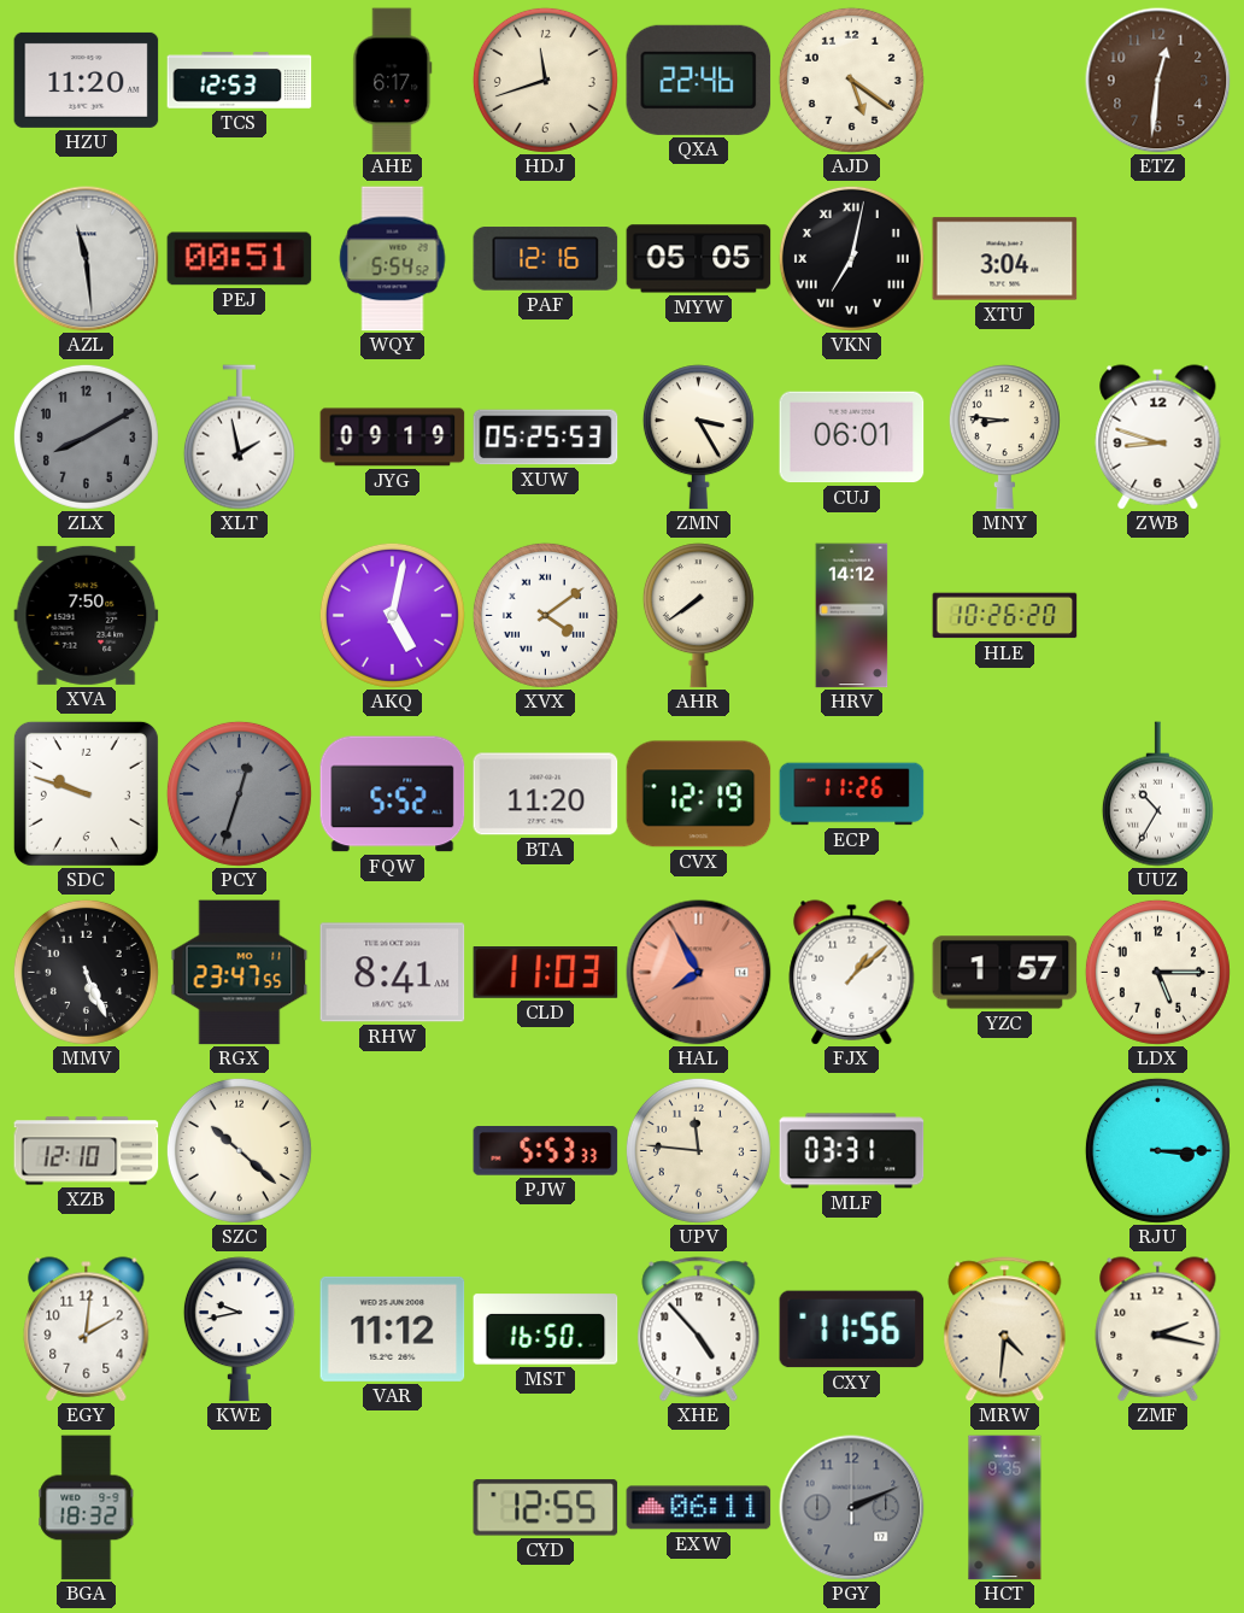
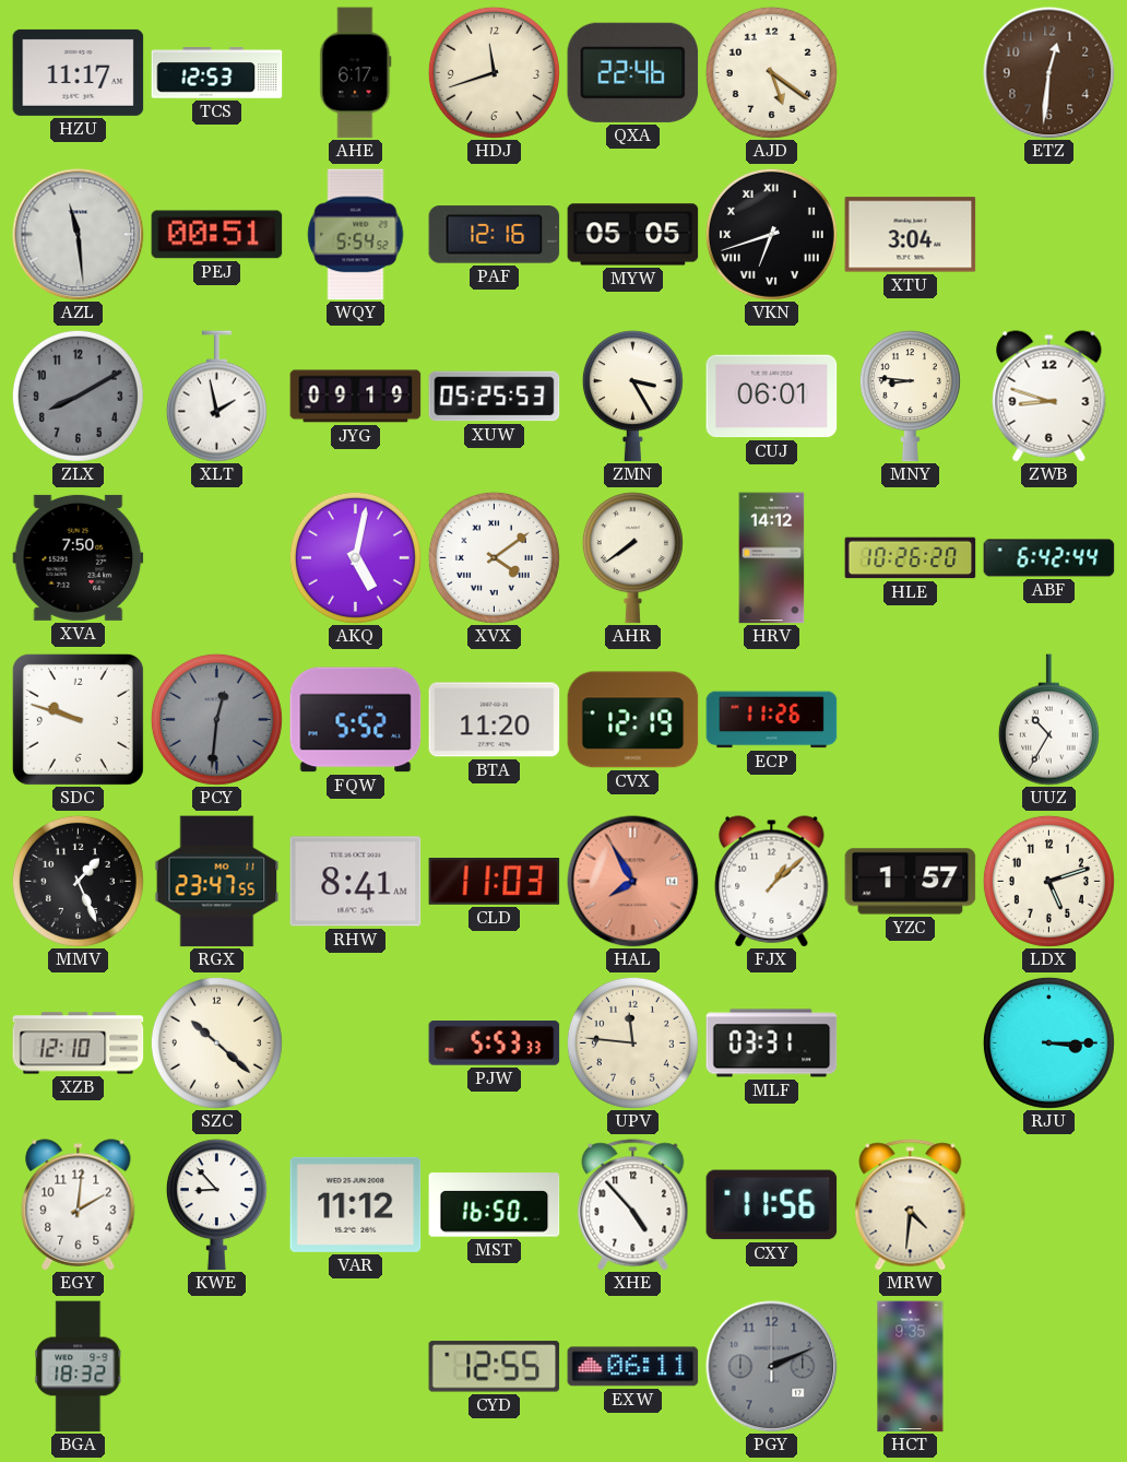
HZU: 11:20 -> 11:17
VKN: 7:02 -> 6:42
ABF: none -> 6:42
PCY: 12:33 -> 12:31
MMV: 5:26 -> 1:26
LDX: 5:15 -> 5:12
KWE: 9:43 -> 8:53
ZMF: 2:17 -> none
